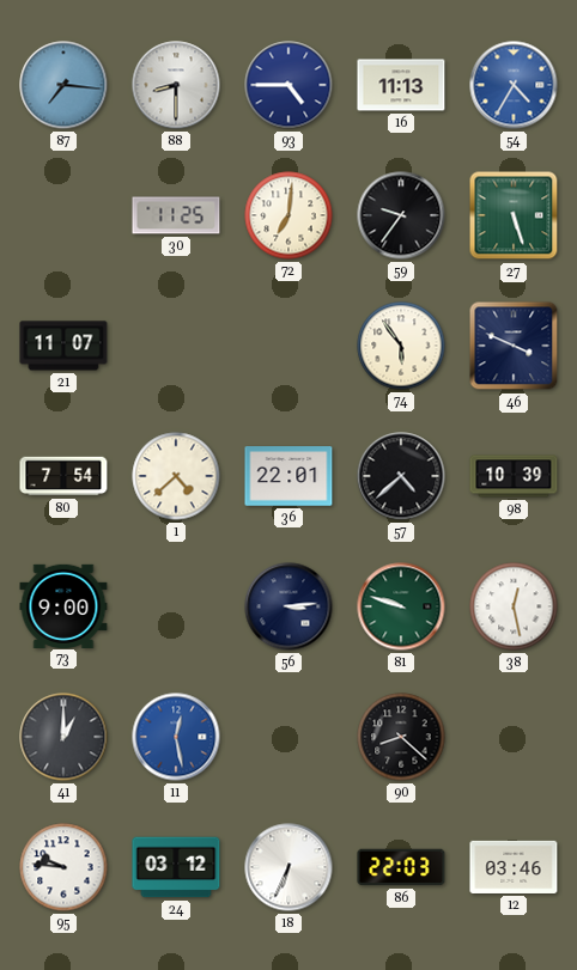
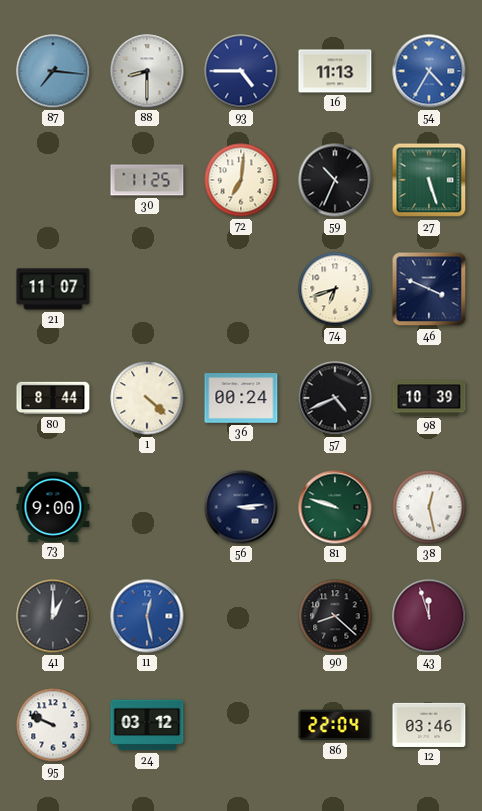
59: 9:36 -> 10:34
74: 5:54 -> 6:42
80: 7:54 -> 8:44
1: 4:38 -> 4:22
36: 22:01 -> 00:24
57: 4:38 -> 4:41
43: none -> 11:57
95: 9:46 -> 9:49
18: 6:34 -> none
86: 22:03 -> 22:04
